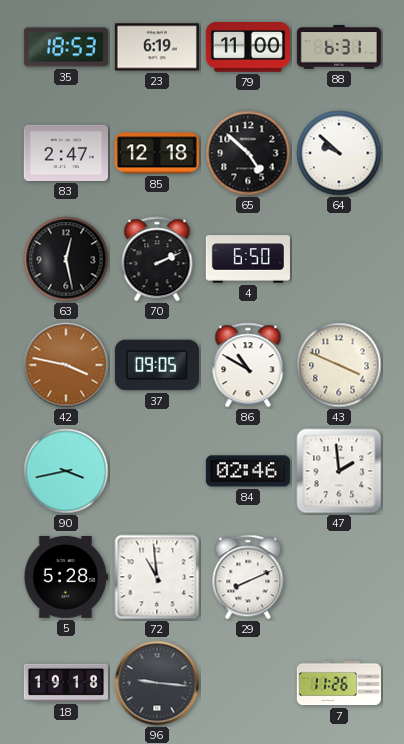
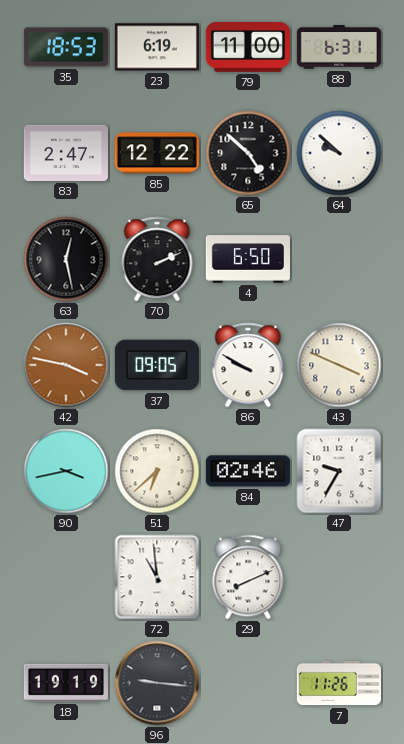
85: 12:18 -> 12:22
86: 10:50 -> 9:50
51: none -> 6:38
47: 1:59 -> 9:35
5: 5:28 -> none
18: 19:18 -> 19:19
